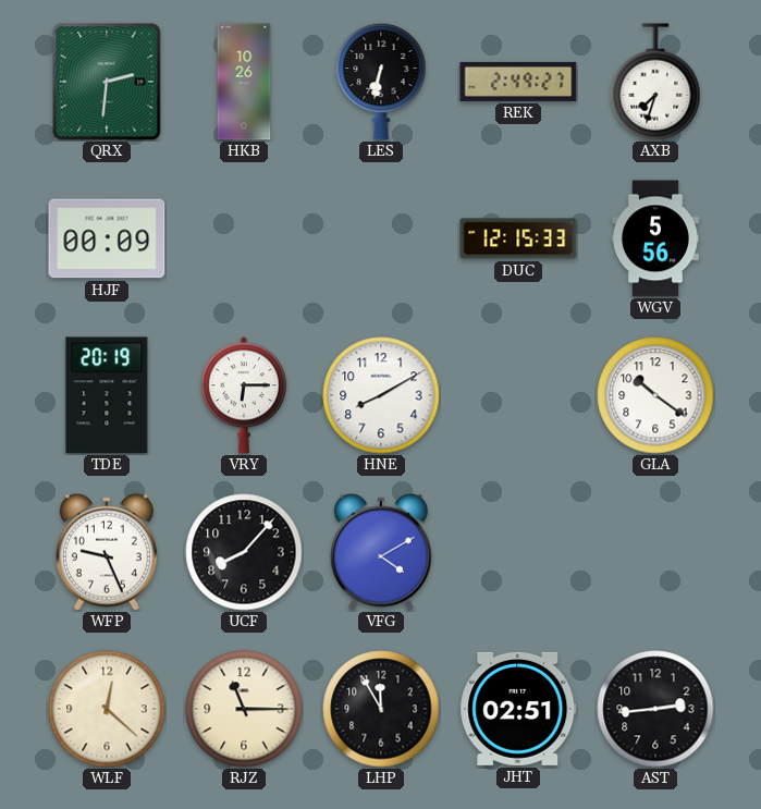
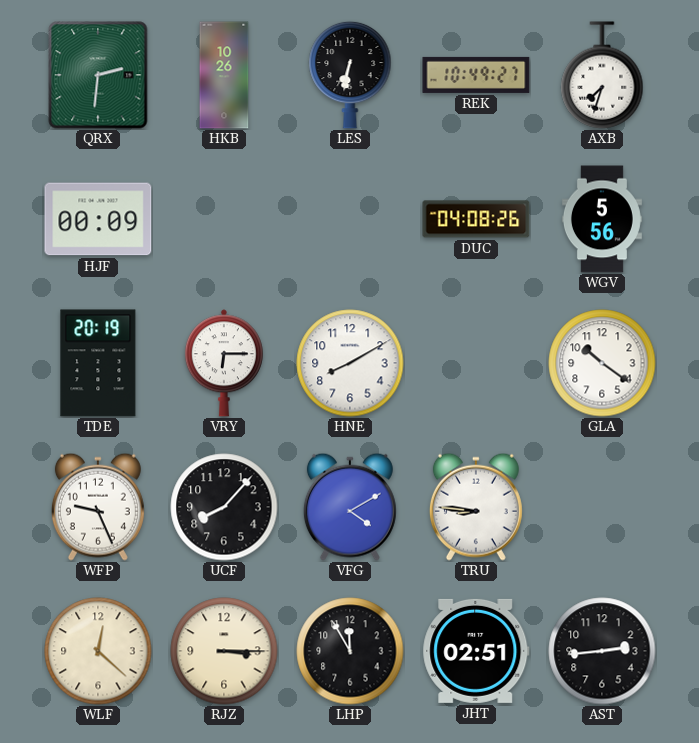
REK: 2:49 -> 10:49
DUC: 12:15 -> 04:08
TRU: none -> 8:46
RJZ: 11:15 -> 3:15
